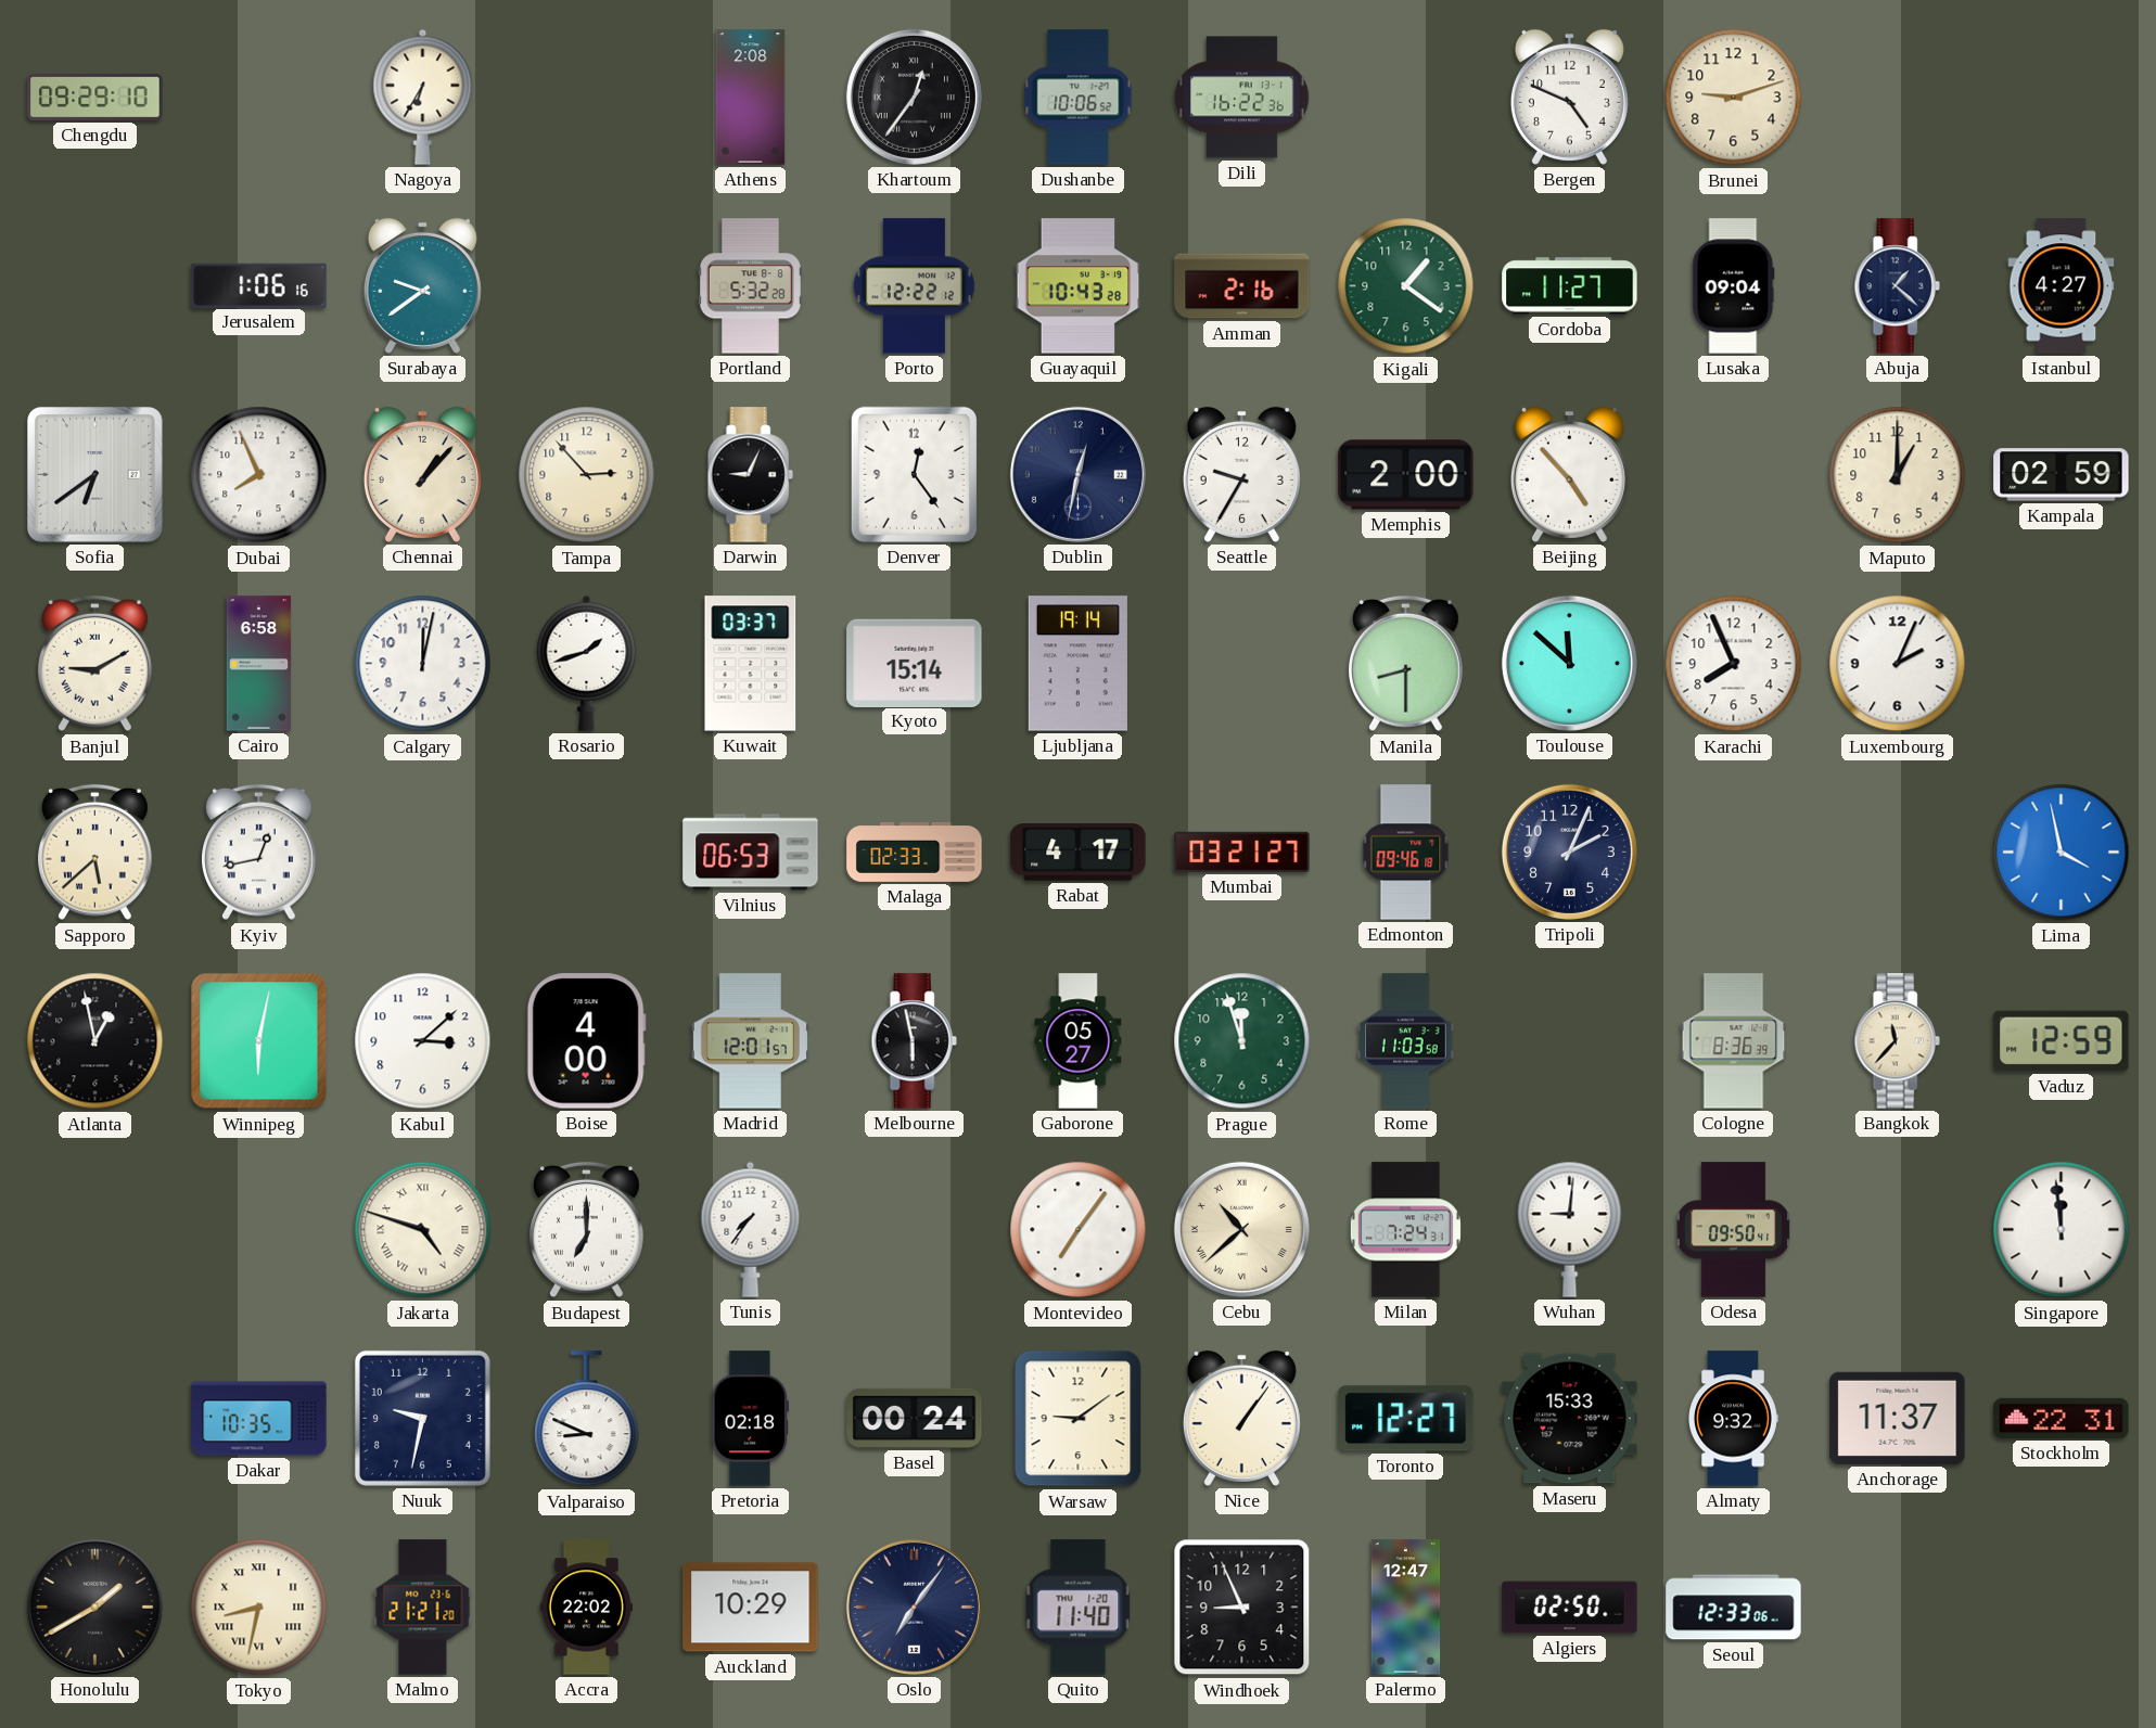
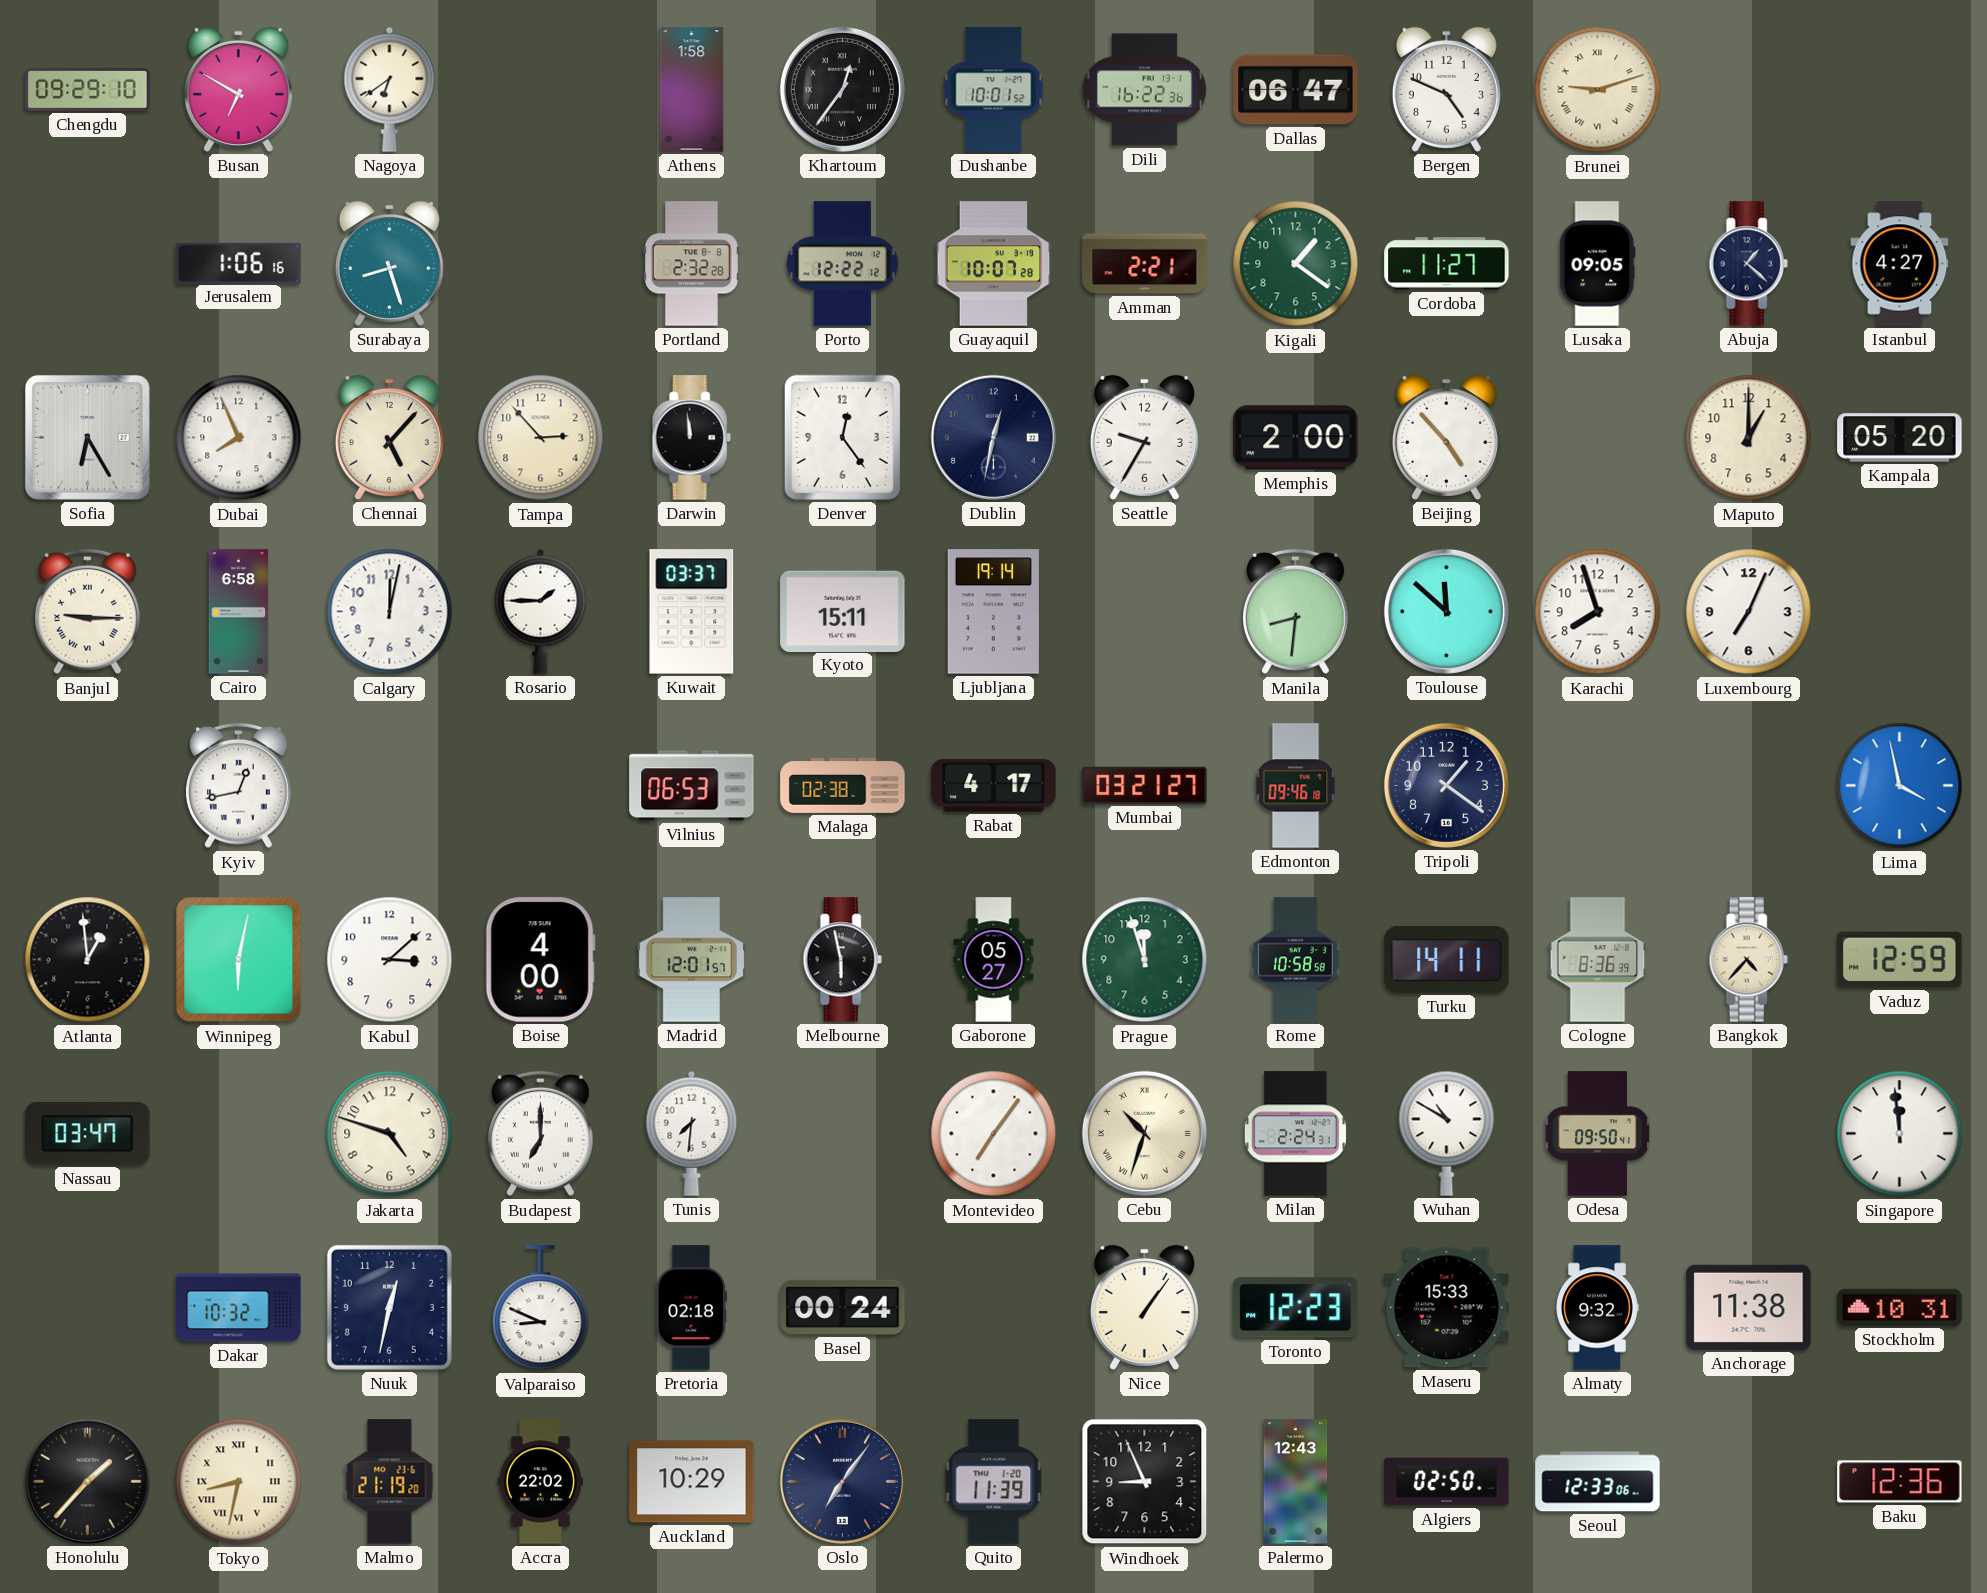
Busan: none -> 6:50
Nagoya: 6:35 -> 6:39
Athens: 2:08 -> 1:58
Dushanbe: 10:06 -> 10:01
Dallas: none -> 06:47
Brunei numerals: Arabic -> Roman
Surabaya: 9:39 -> 8:27
Portland: 5:32 -> 2:32
Guayaquil: 10:43 -> 10:07
Amman: 2:16 -> 2:21
Lusaka: 09:04 -> 09:05
Sofia: 6:39 -> 6:25
Chennai: 1:07 -> 5:07
Darwin: 9:04 -> 11:59
Kampala: 02:59 -> 05:20
Banjul: 9:10 -> 9:15
Rosario: 1:42 -> 1:45
Kyoto: 15:14 -> 15:11
Manila: 8:30 -> 8:31
Karachi: 7:56 -> 7:57
Luxembourg: 2:04 -> 7:04
Sapporo: 5:38 -> none
Malaga: 02:33 -> 02:38
Tripoli: 2:04 -> 1:21
Atlanta: 12:58 -> 12:59
Rome: 11:03 -> 10:58
Turku: none -> 14:11
Bangkok: 11:37 -> 4:37
Nassau: none -> 03:47
Jakarta numerals: Roman -> Arabic
Tunis: 7:36 -> 7:31
Cebu: 10:38 -> 10:33
Milan: 7:24 -> 2:24
Wuhan: 9:01 -> 10:50
Dakar: 10:35 -> 10:32
Nuuk: 9:32 -> 12:32
Warsaw: 9:09 -> none
Toronto: 12:27 -> 12:23
Anchorage: 11:37 -> 11:38
Stockholm: 22:31 -> 10:31
Honolulu: 1:40 -> 1:37
Malmo: 21:21 -> 21:19
Quito: 11:40 -> 11:39
Palermo: 12:47 -> 12:43
Baku: none -> 12:36
